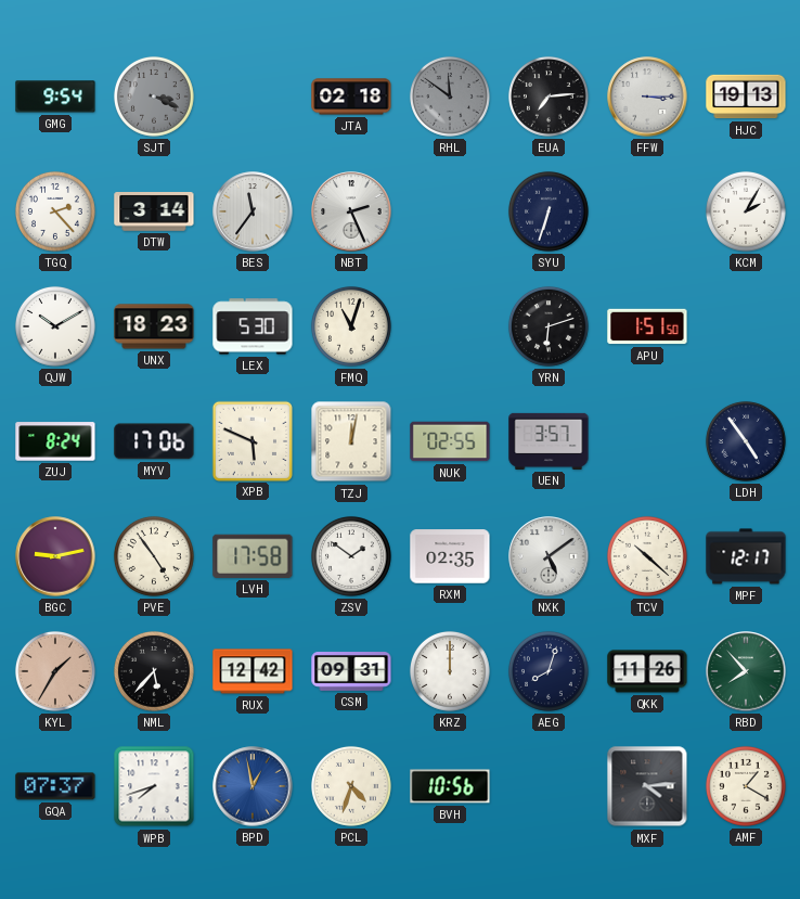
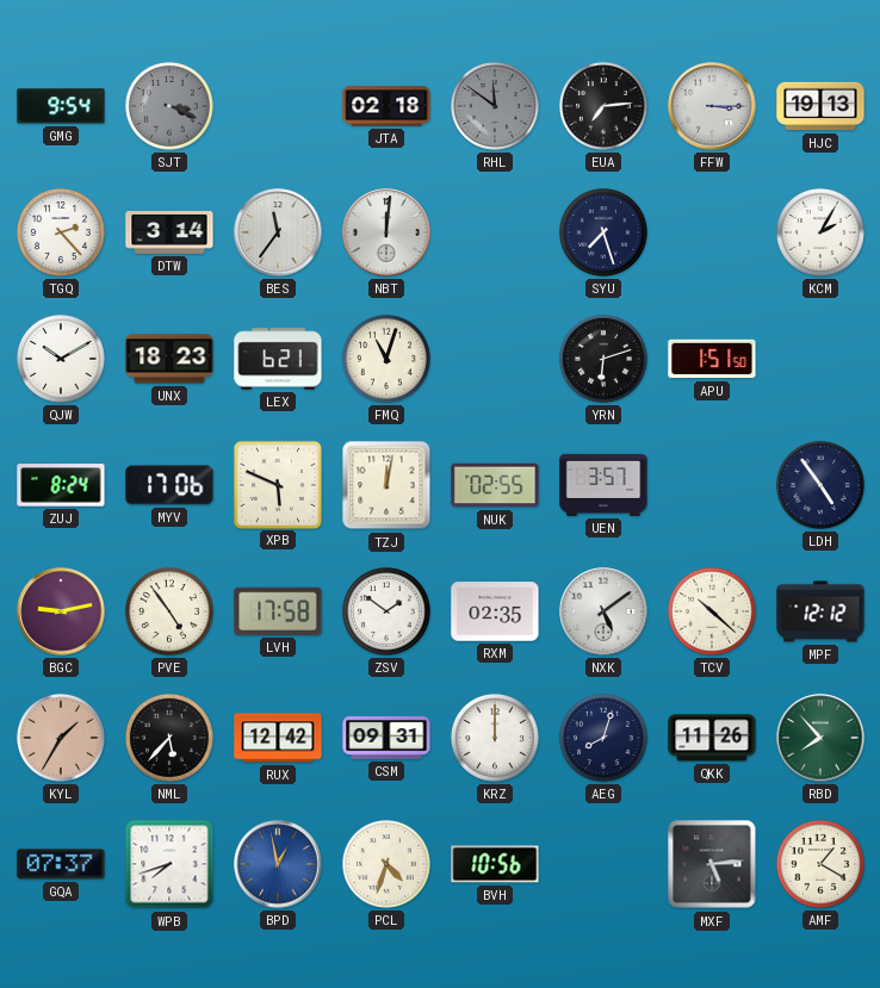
NBT: 2:26 -> 12:01
SYU: 6:33 -> 7:27
LEX: 5:30 -> 6:21
MPF: 12:17 -> 12:12
MXF: 4:14 -> 5:14
